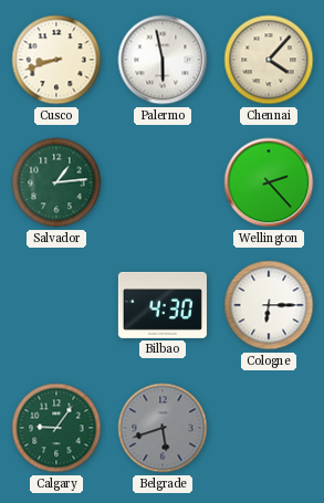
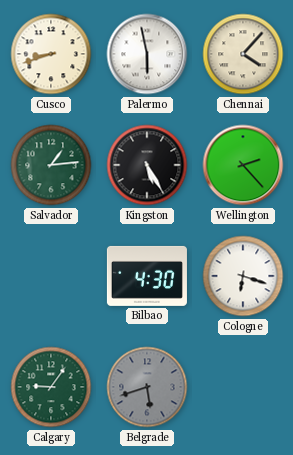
Kingston: none -> 5:25
Cologne: 6:15 -> 6:18
